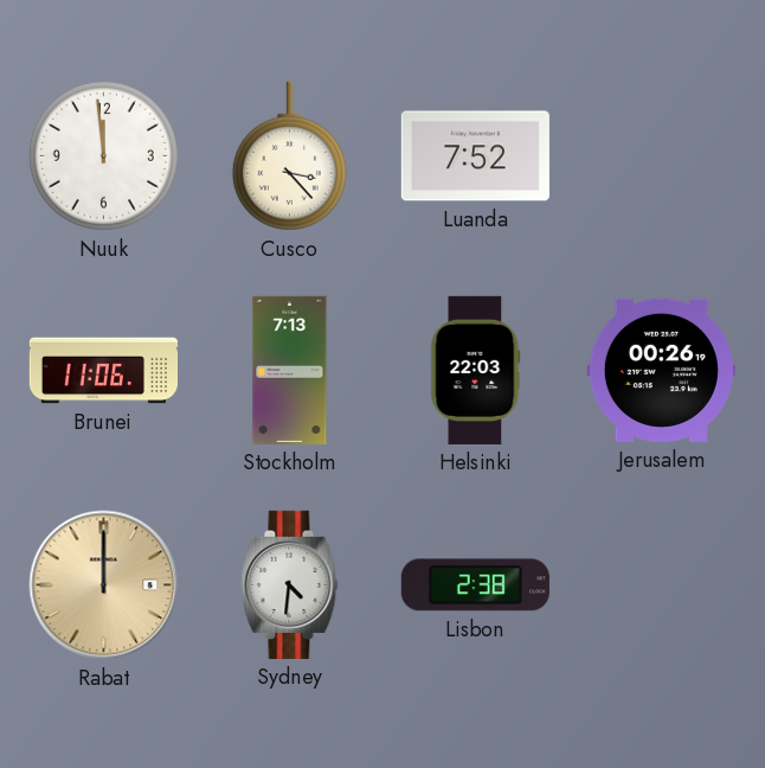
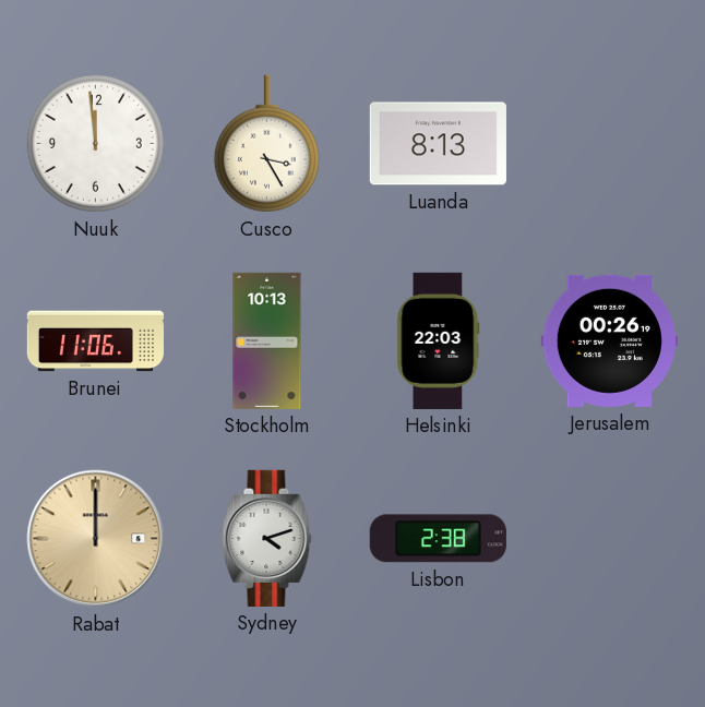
Cusco: 3:23 -> 3:25
Luanda: 7:52 -> 8:13
Stockholm: 7:13 -> 10:13
Sydney: 4:31 -> 4:12
